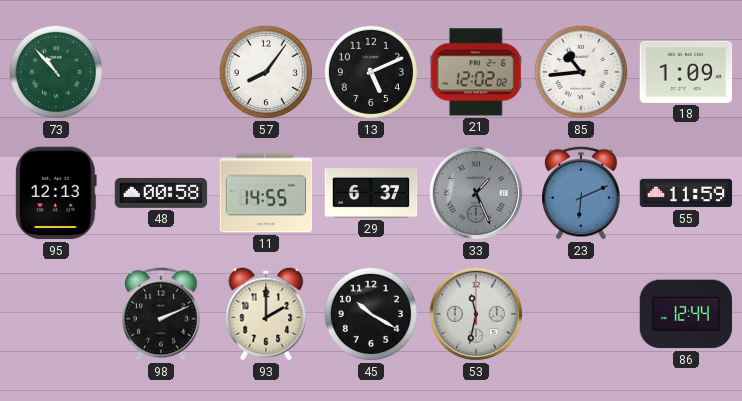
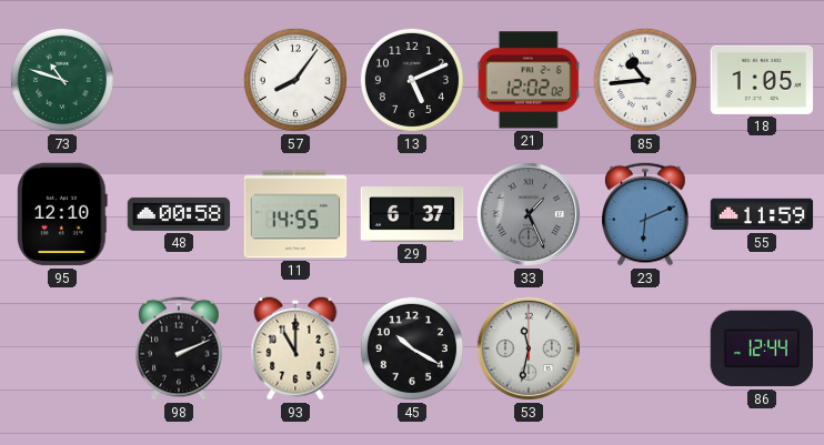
73: 10:53 -> 10:48
18: 1:09 -> 1:05
95: 12:13 -> 12:10
93: 2:00 -> 11:00
